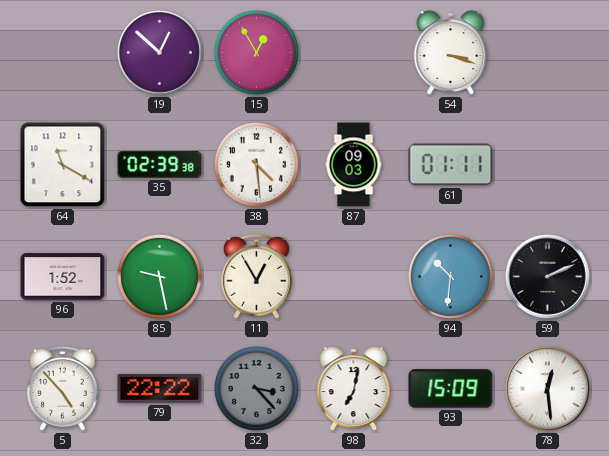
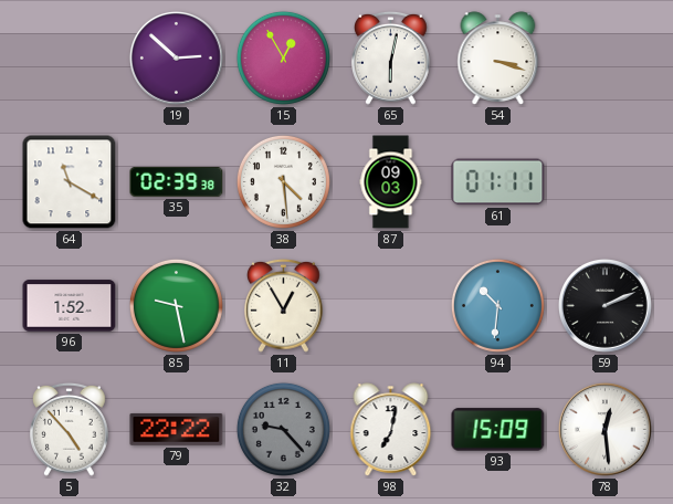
19: 12:52 -> 2:52
65: none -> 6:02
32: 3:23 -> 9:23
